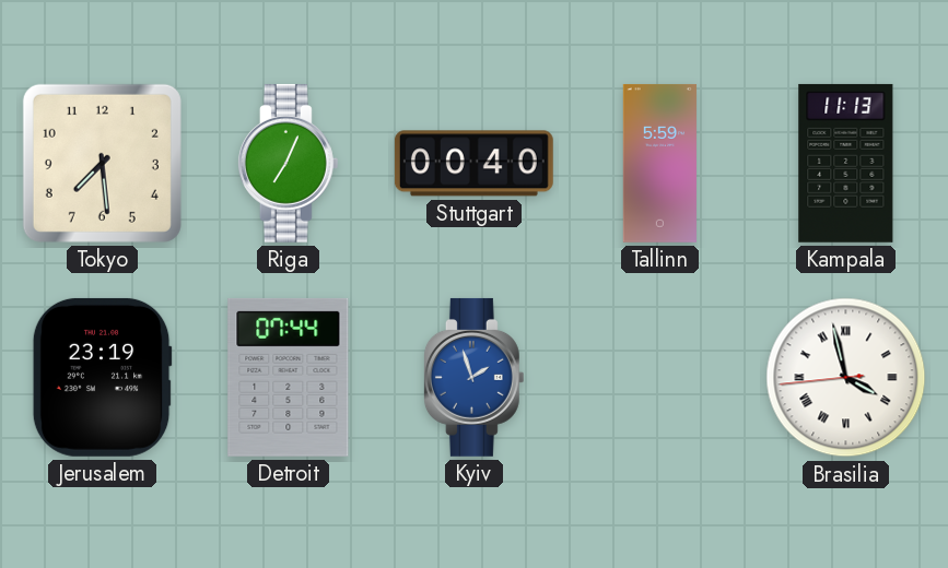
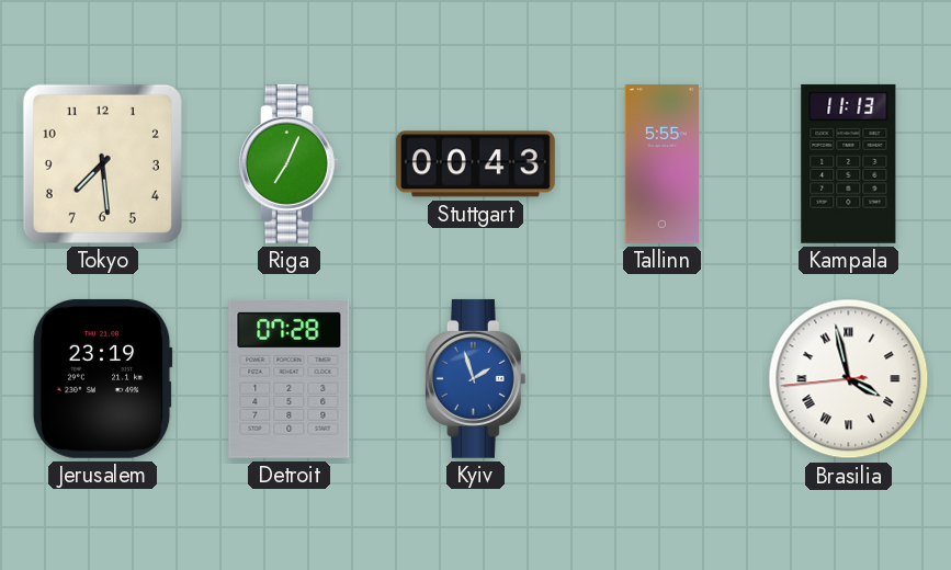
Stuttgart: 00:40 -> 00:43
Tallinn: 5:59 -> 5:55
Detroit: 07:44 -> 07:28
